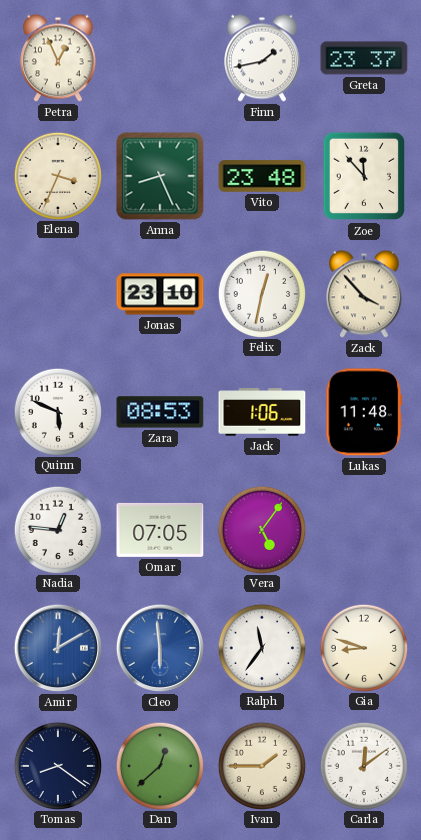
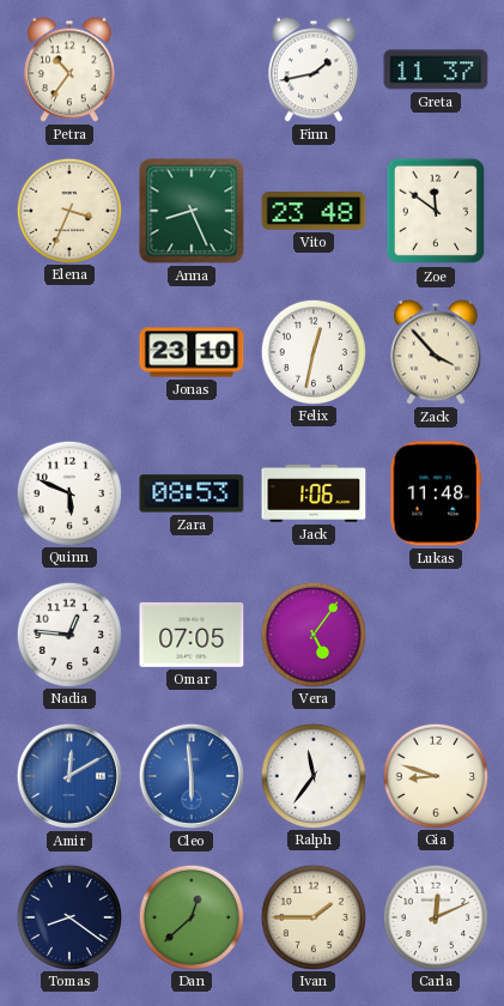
Petra: 12:56 -> 10:36
Greta: 23:37 -> 11:37
Zoe: 11:53 -> 11:51
Carla: 12:09 -> 12:11
